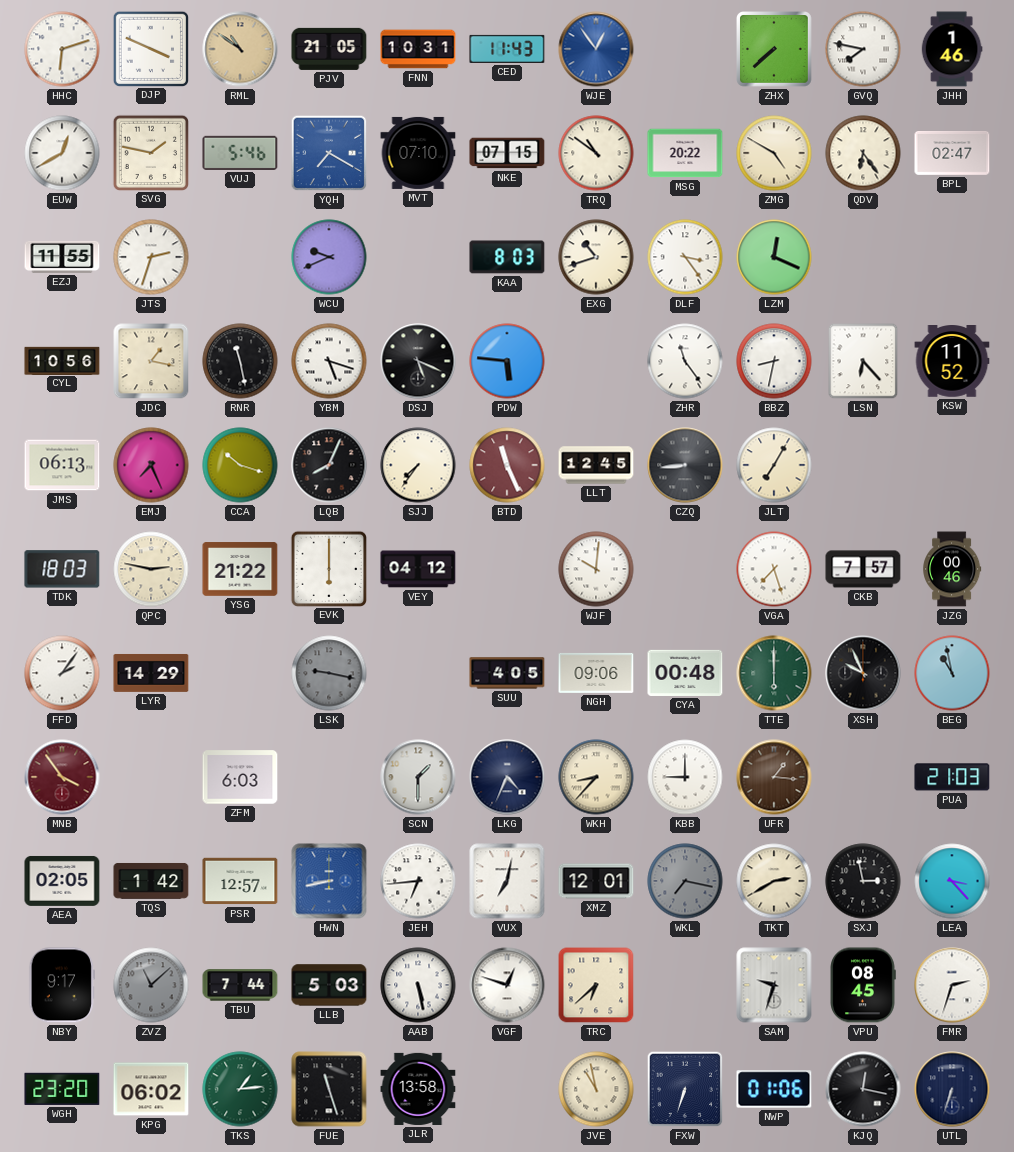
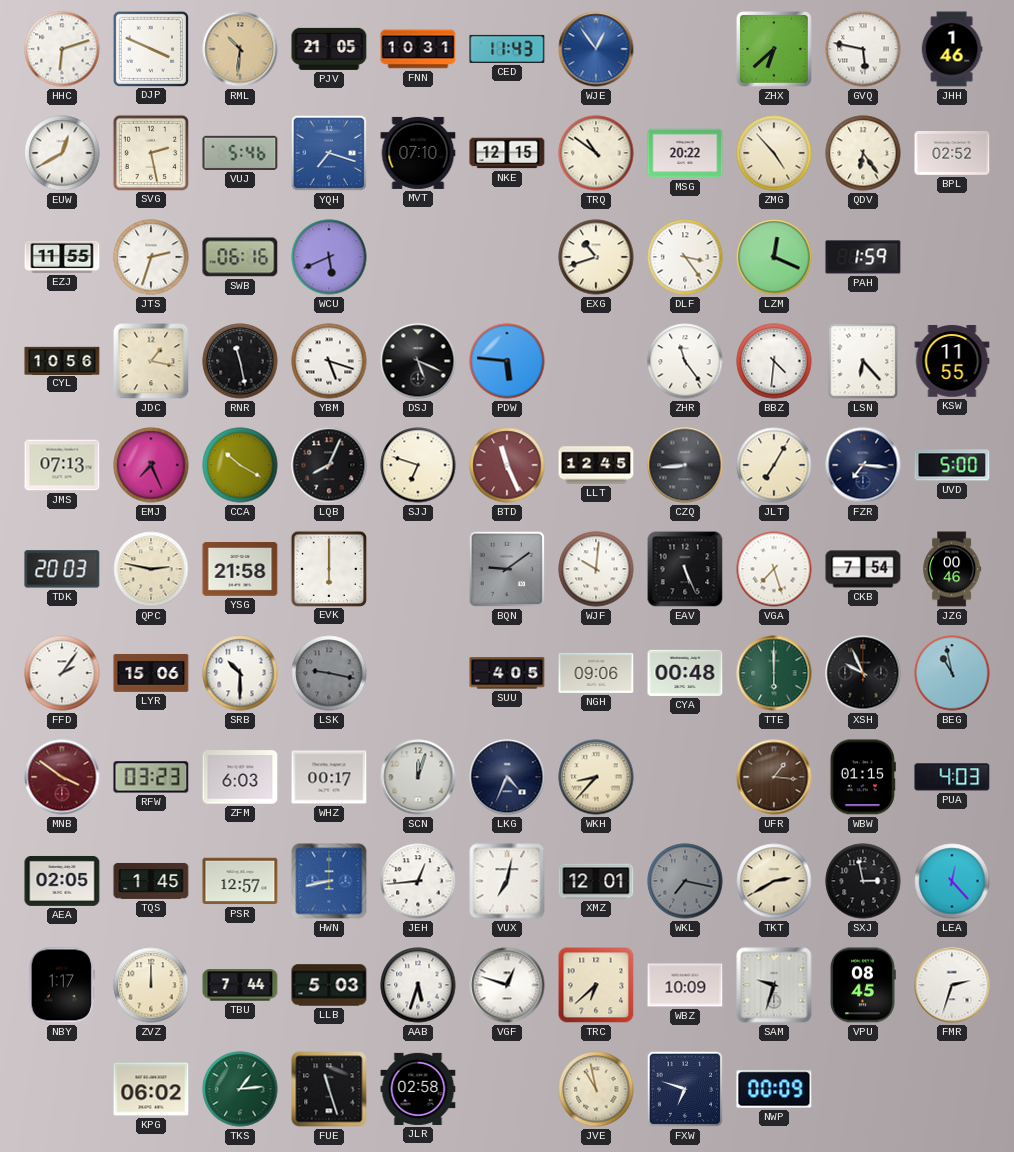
RML: 10:51 -> 10:31
ZHX: 7:38 -> 6:38
GVQ: 7:47 -> 5:47
SVG: 1:47 -> 2:28
YQH: 7:20 -> 7:18
NKE: 07:15 -> 12:15
ZMG: 4:50 -> 4:53
BPL: 02:47 -> 02:52
SWB: none -> 06:16
WCU: 9:41 -> 5:41
KAA: 8:03 -> none
PAH: none -> 1:59
BBZ: 8:32 -> 4:31
KSW: 11:52 -> 11:55
JMS: 06:13 -> 07:13
CCA: 10:18 -> 10:20
SJJ: 7:36 -> 6:48
FZR: none -> 7:16
UVD: none -> 5:00
TDK: 18:03 -> 20:03
YSG: 21:22 -> 21:58
VEY: 04:12 -> none
BQN: none -> 9:09
EAV: none -> 5:26
CKB: 7:57 -> 7:54
LYR: 14:29 -> 15:06
SRB: none -> 10:30
MNB: 3:54 -> 3:51
RFW: none -> 03:23
WHZ: none -> 00:17
SCN: 1:30 -> 12:03
KBB: 9:00 -> none
WBW: none -> 01:15
PUA: 21:03 -> 4:03
TQS: 1:42 -> 1:45
JEH: 6:44 -> 12:44
LEA: 3:23 -> 12:23
NBY: 9:17 -> 1:17
ZVZ: 11:08 -> 12:00
ZVZ dial: grey -> cream
AAB: 5:28 -> 5:33
WBZ: none -> 10:09
WGH: 23:20 -> none
JLR: 13:58 -> 02:58
FXW: 6:33 -> 6:48
NWP: 01:06 -> 00:09
KJQ: 12:17 -> none
UTL: 6:33 -> none
